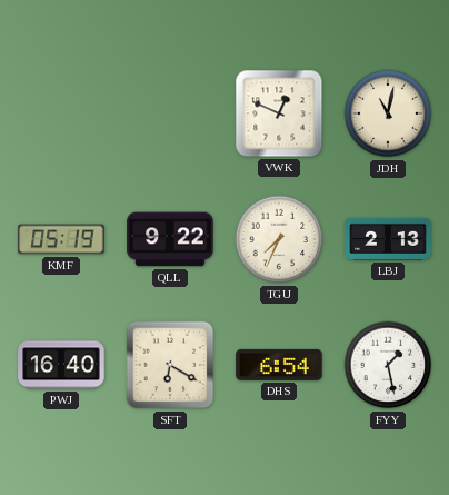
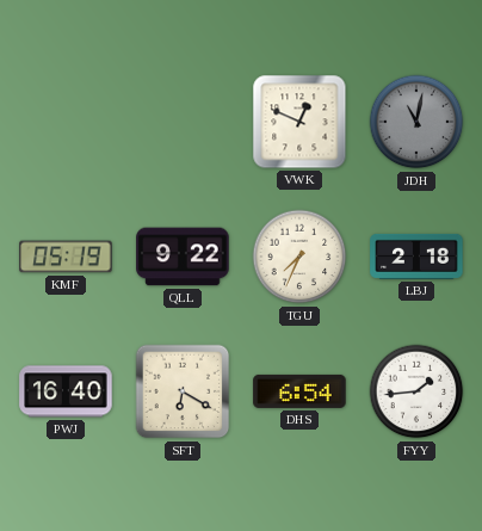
JDH dial: cream -> grey
LBJ: 2:13 -> 2:18
FYY: 1:28 -> 1:44
